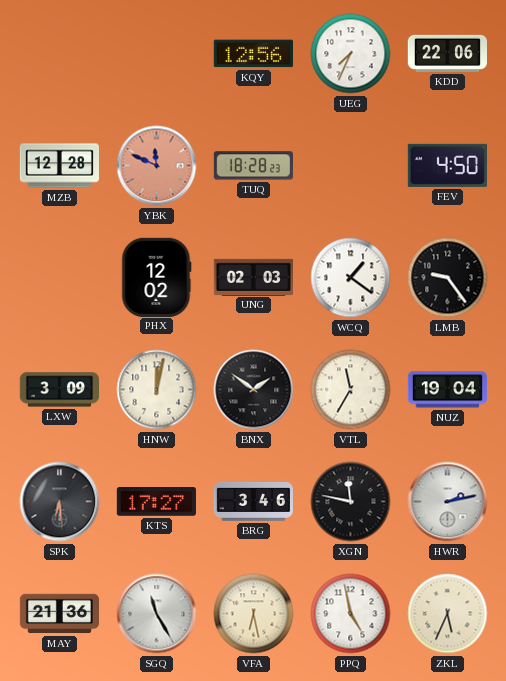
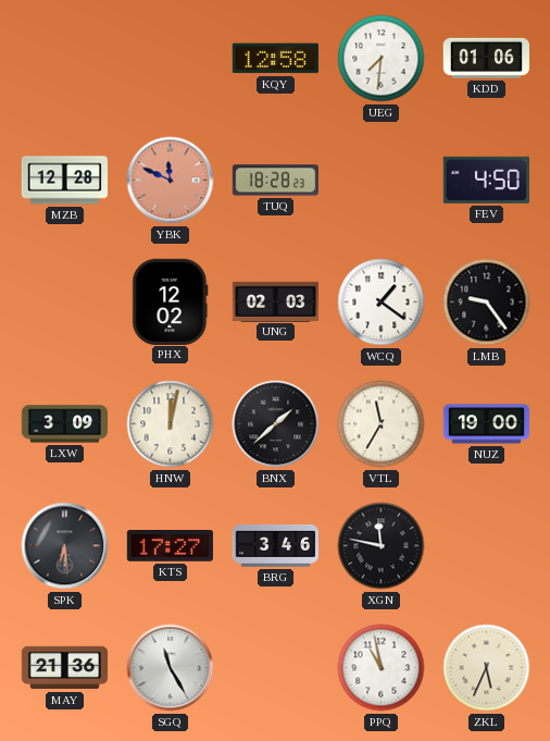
KQY: 12:56 -> 12:58
UEG: 7:34 -> 7:31
KDD: 22:06 -> 01:06
BNX: 1:51 -> 1:38
NUZ: 19:04 -> 19:00
HWR: 2:13 -> none
VFA: 6:28 -> none
PPQ: 4:58 -> 10:58
